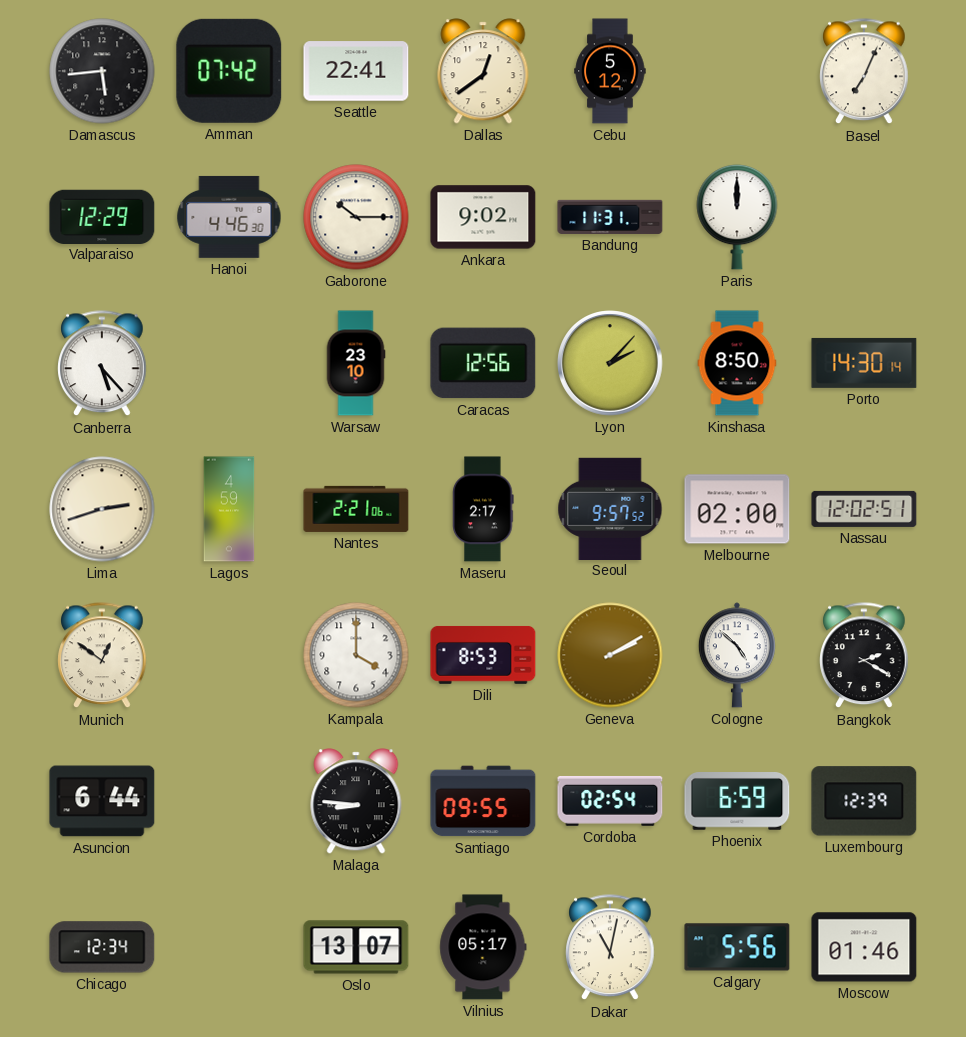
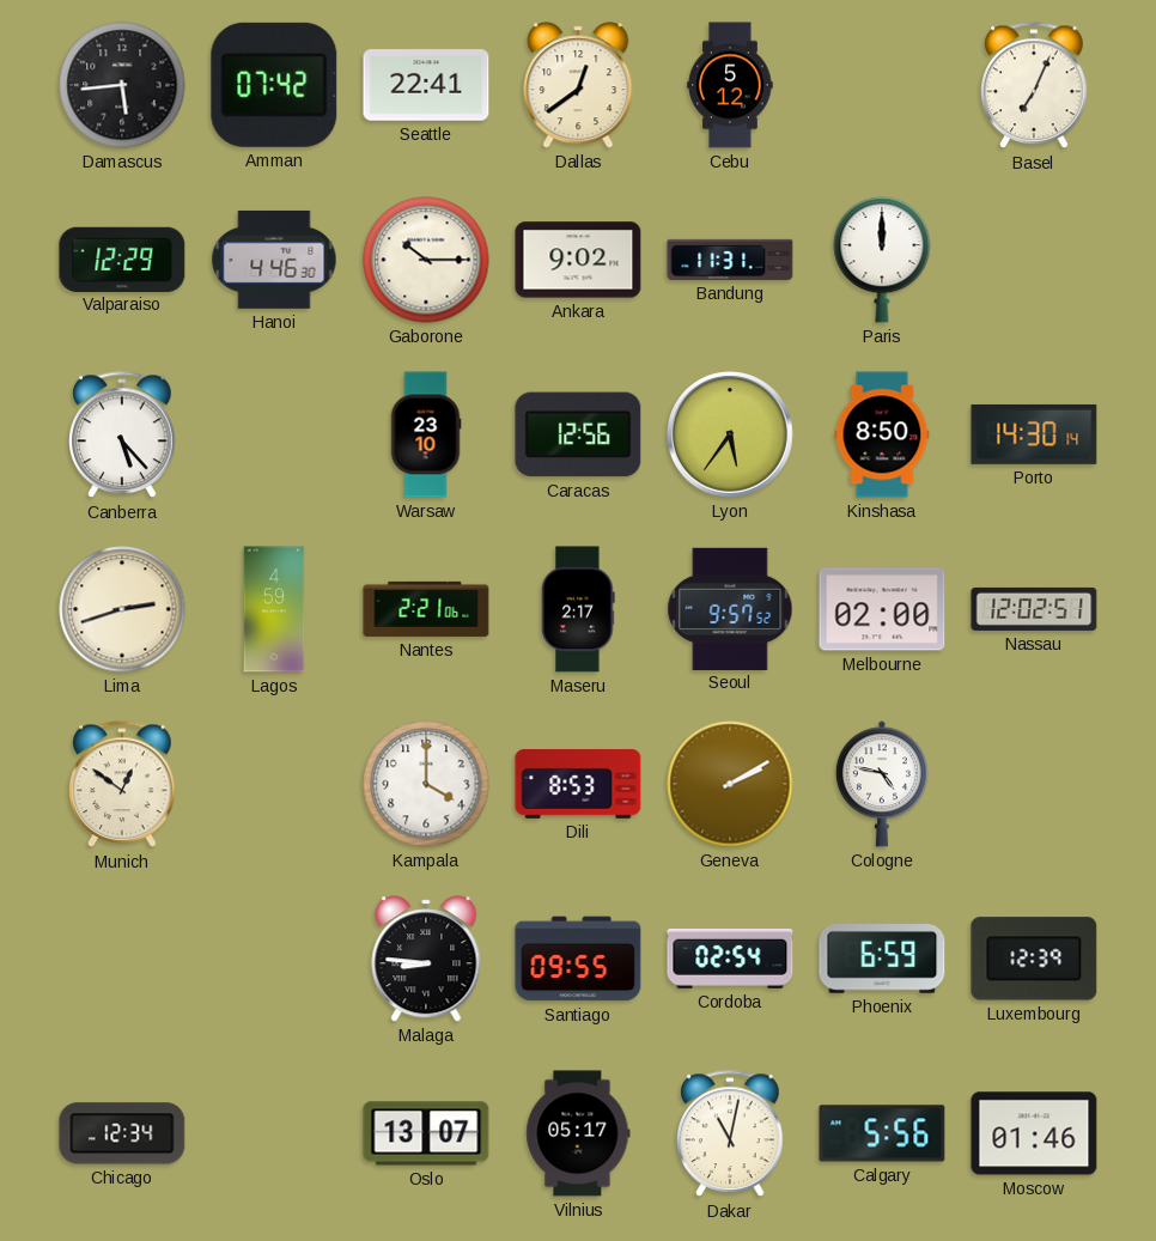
Lyon: 2:07 -> 5:36
Cologne: 4:52 -> 4:47
Bangkok: 2:20 -> none
Asuncion: 6:44 -> none
